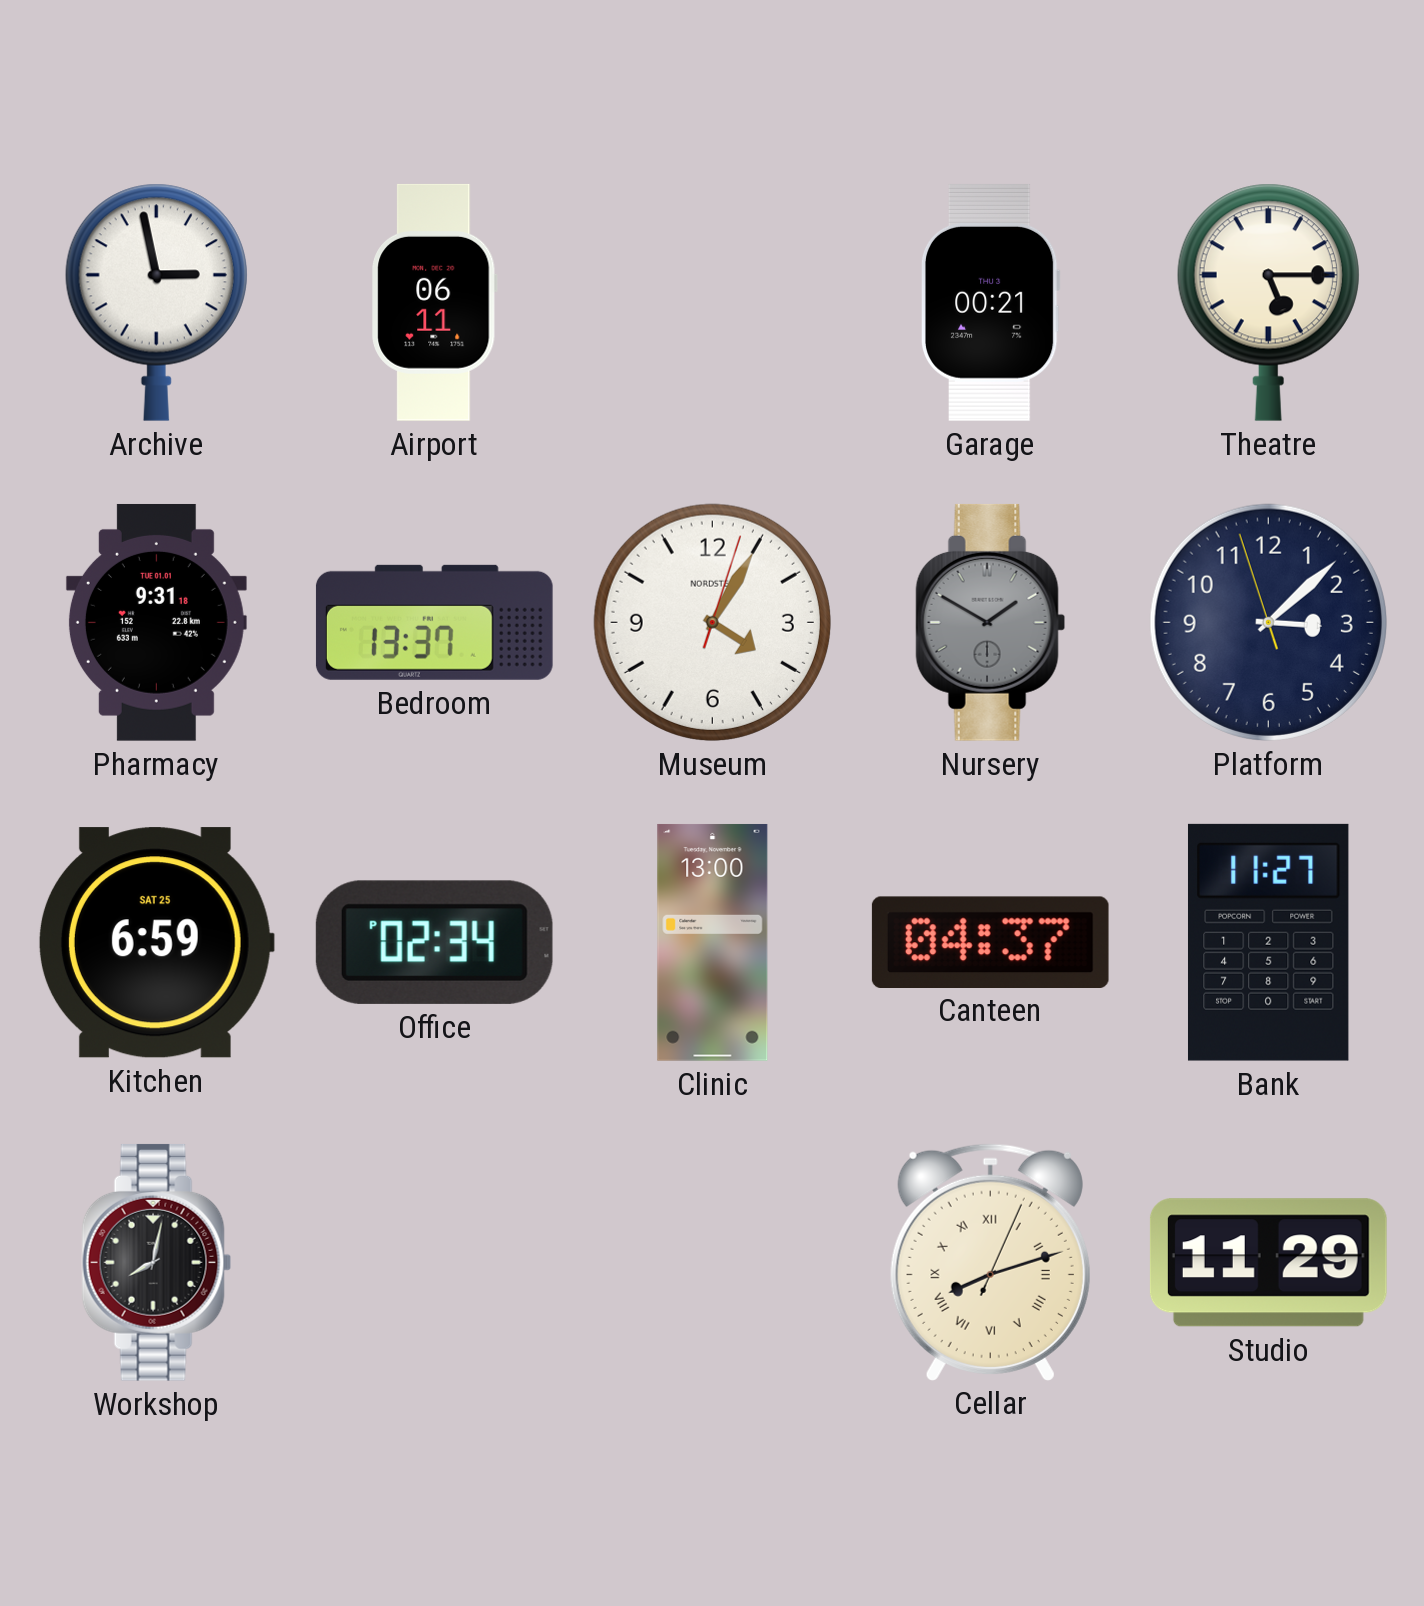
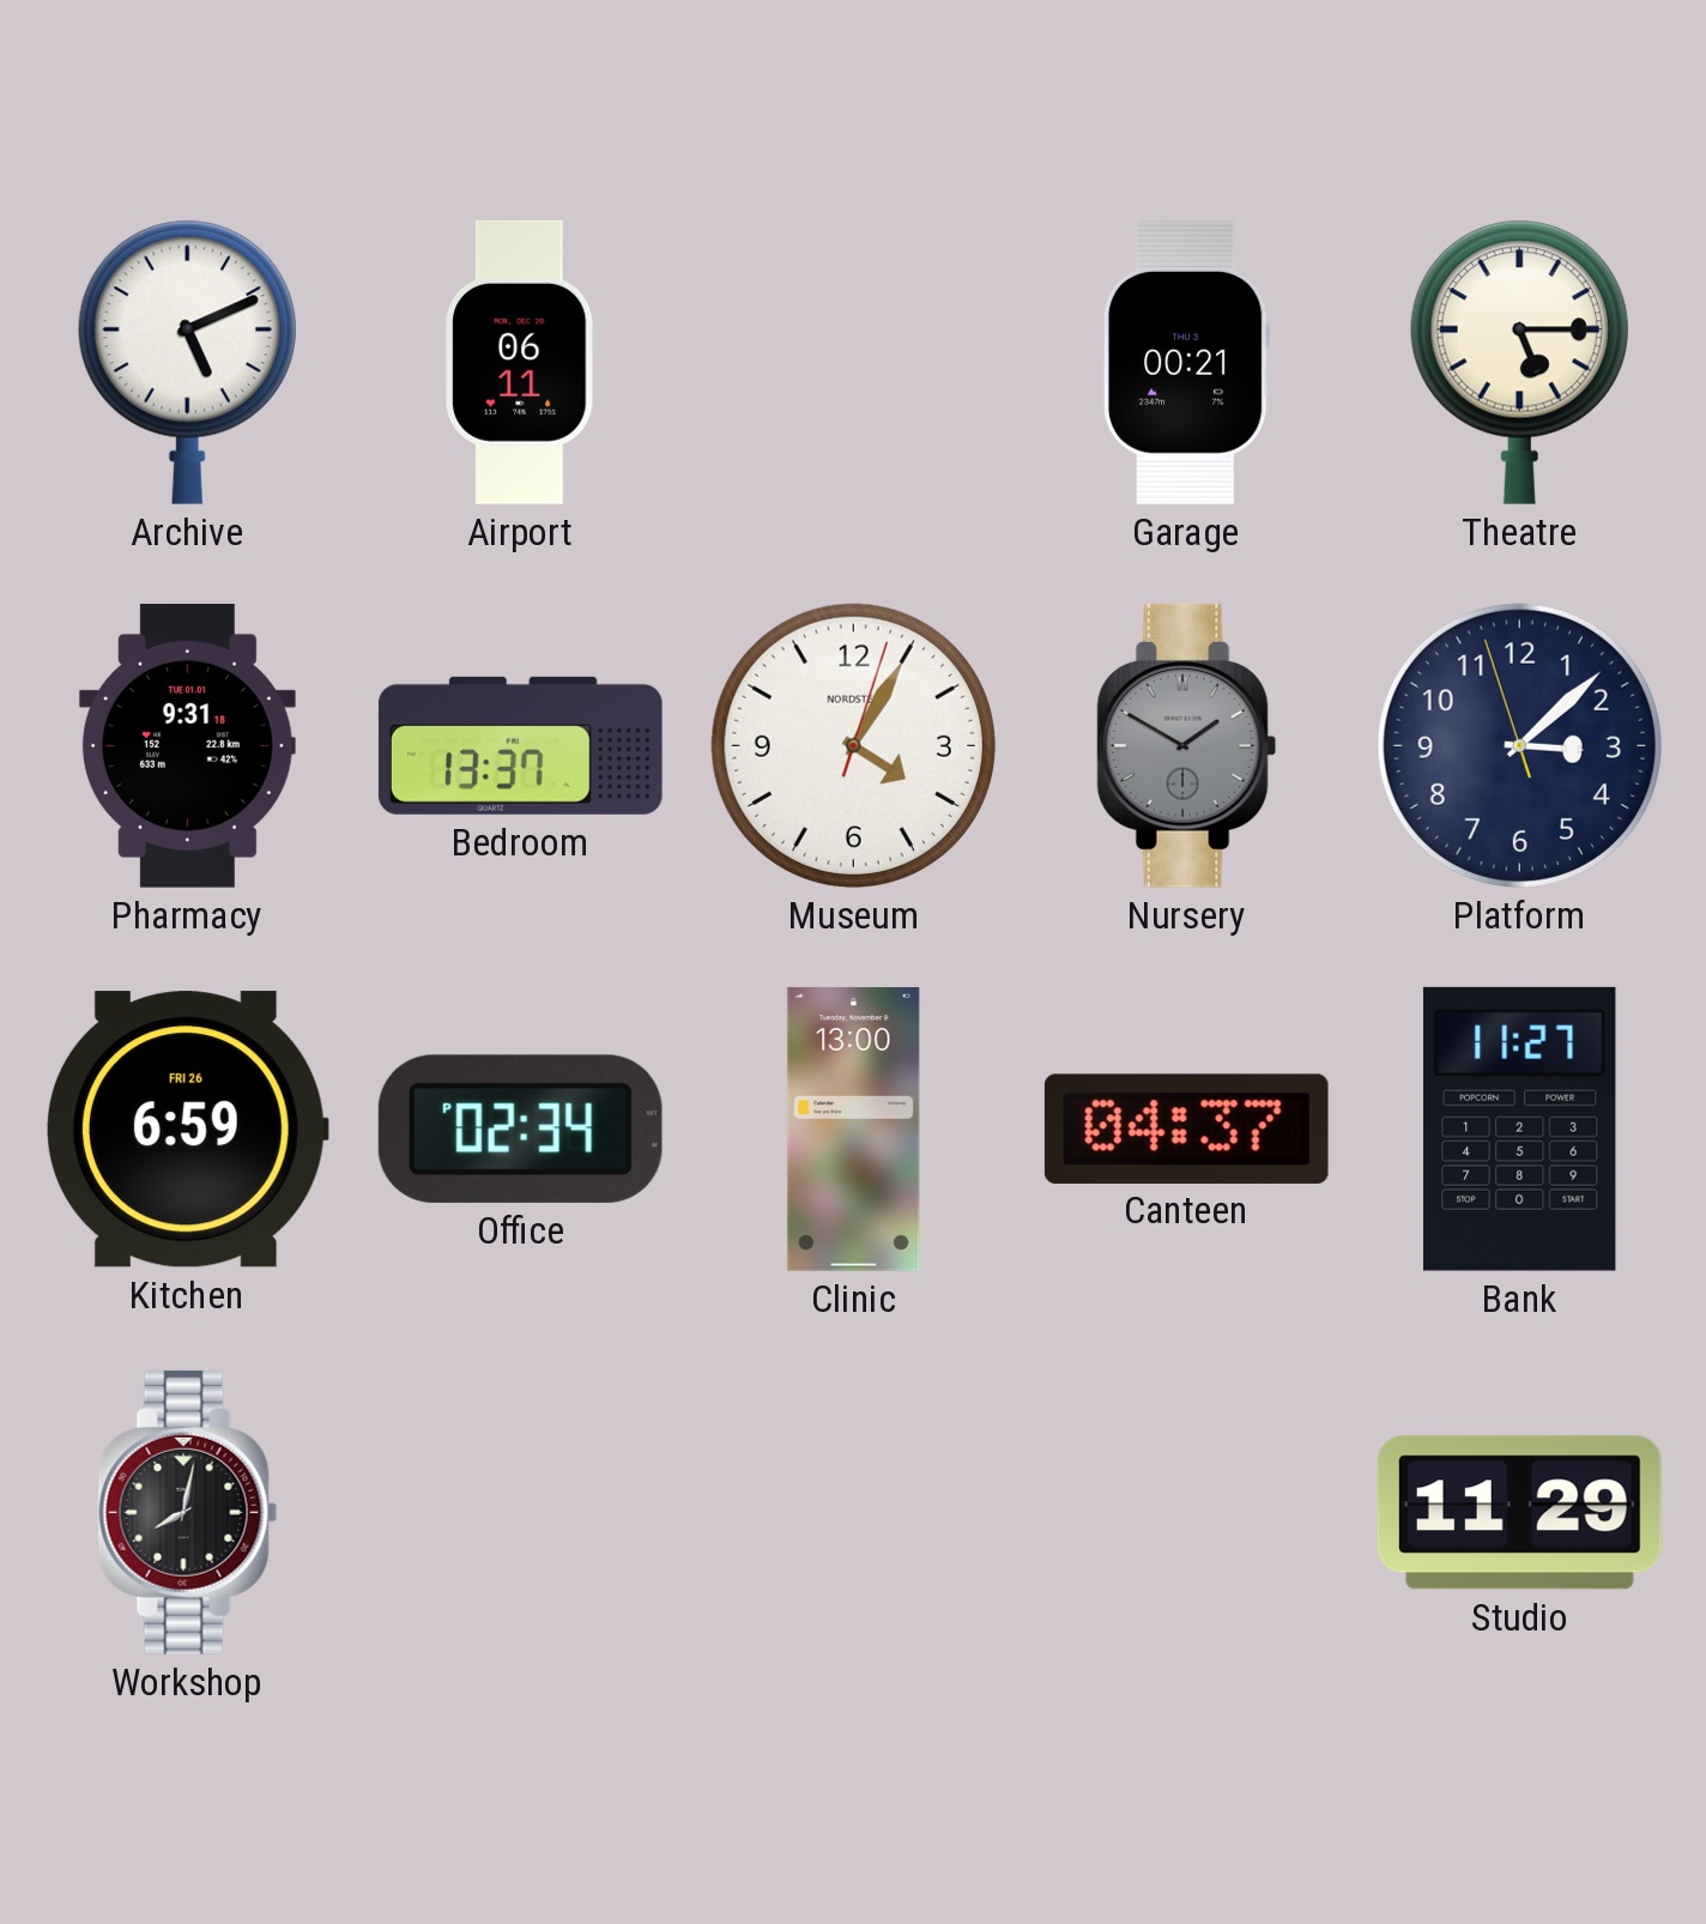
Archive: 2:58 -> 5:11
Kitchen date: SAT 25 -> FRI 26
Cellar: 8:12 -> none
